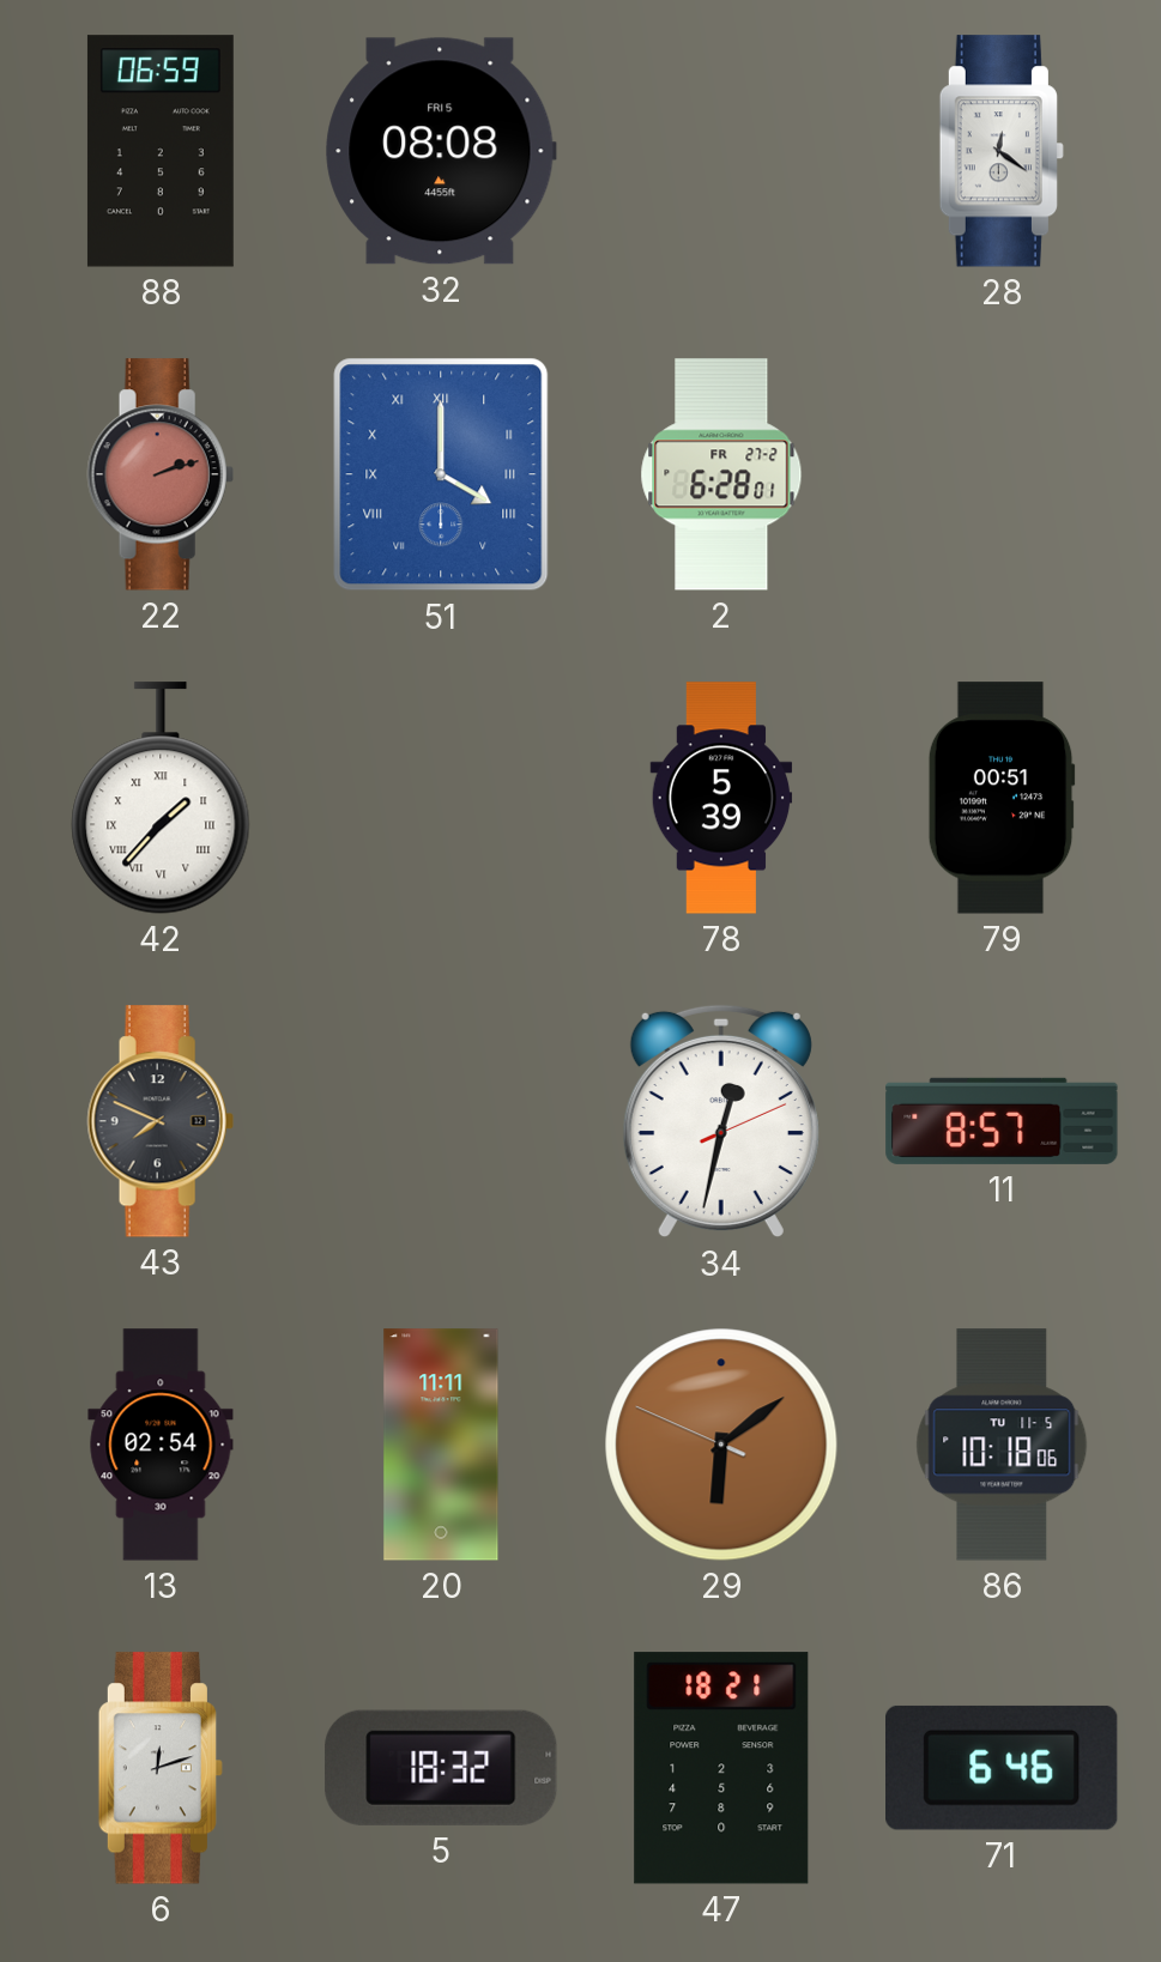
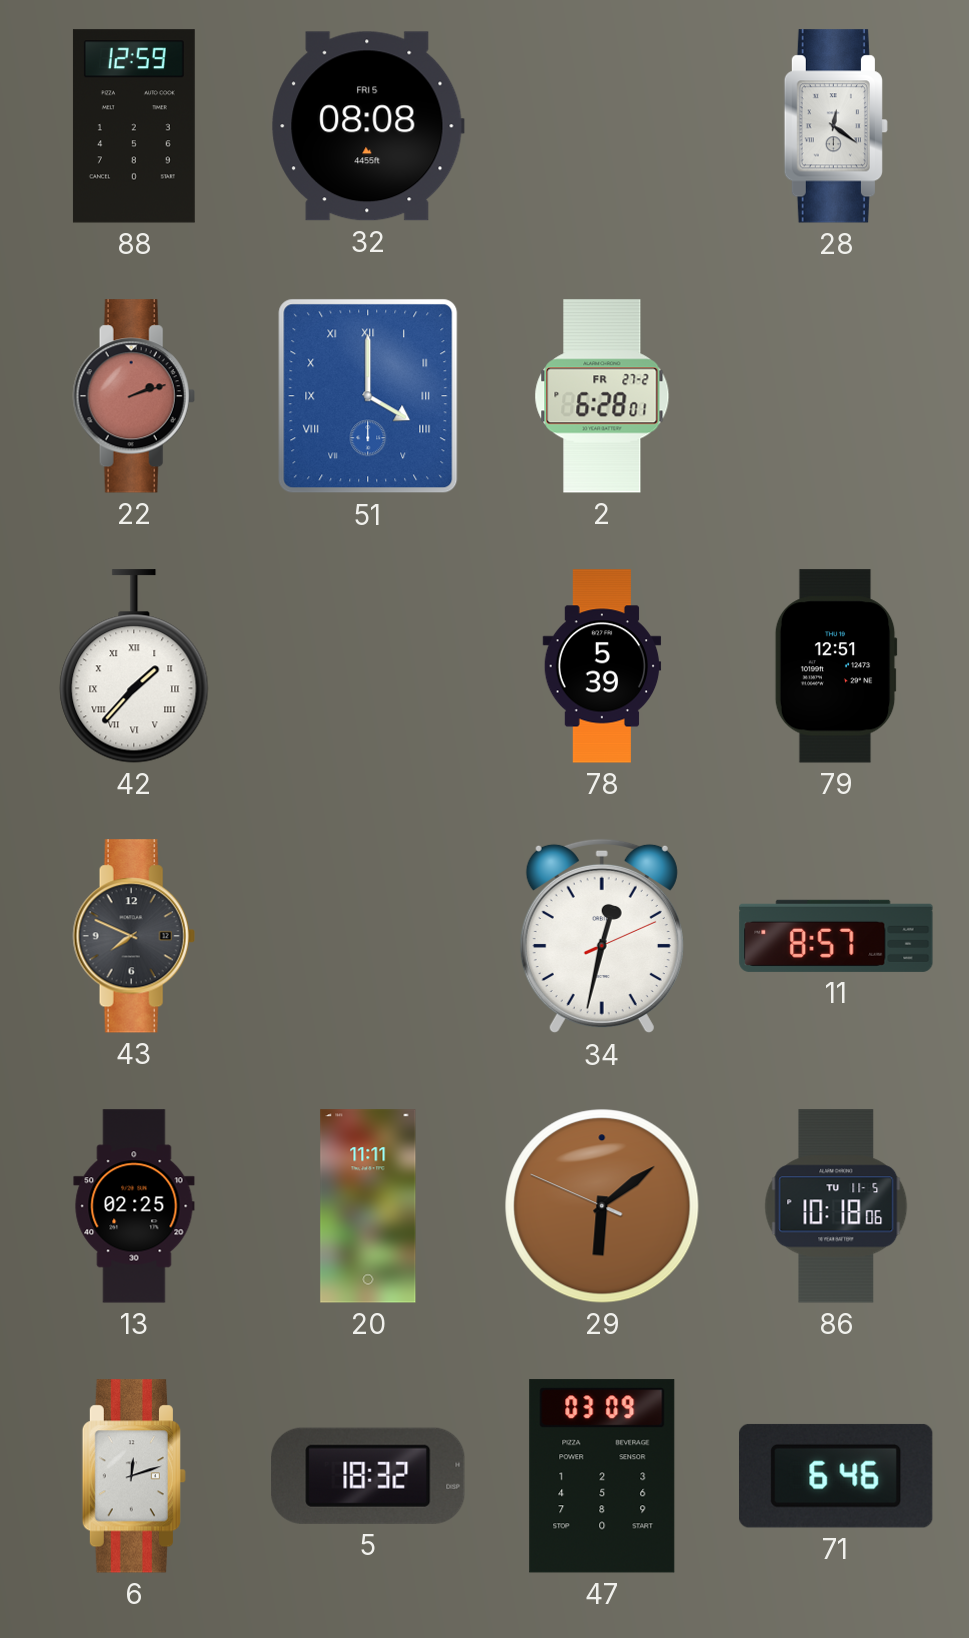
88: 06:59 -> 12:59
79: 00:51 -> 12:51
13: 02:54 -> 02:25
47: 18:21 -> 03:09
